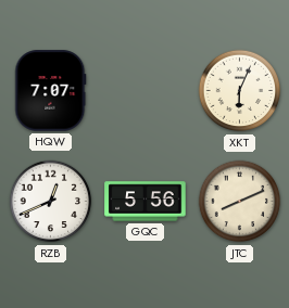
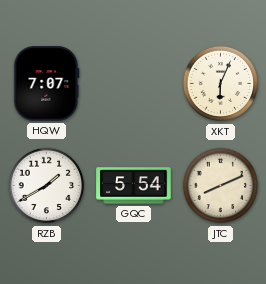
RZB: 12:41 -> 1:40
GQC: 5:56 -> 5:54
